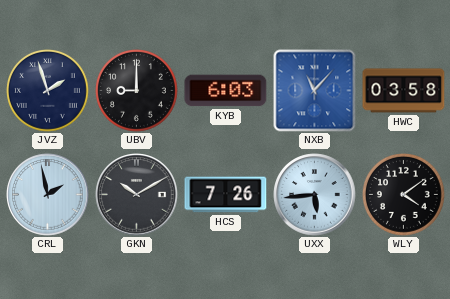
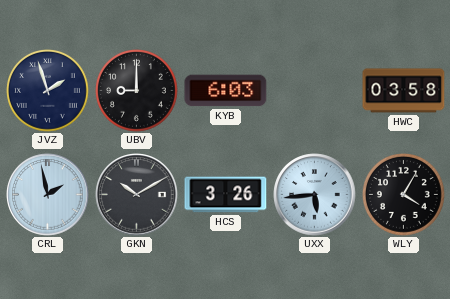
NXB: 11:07 -> none
HCS: 7:26 -> 3:26
WLY: 4:09 -> 4:05
